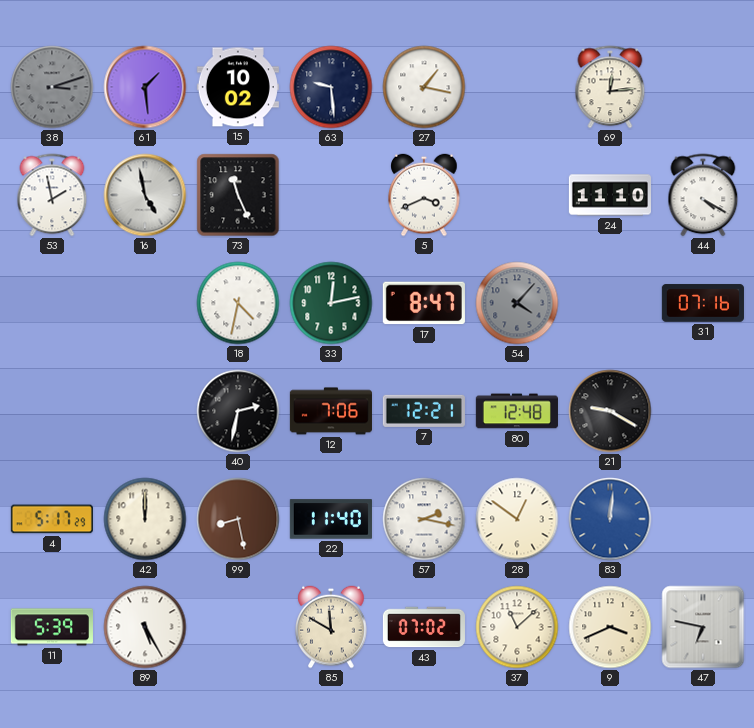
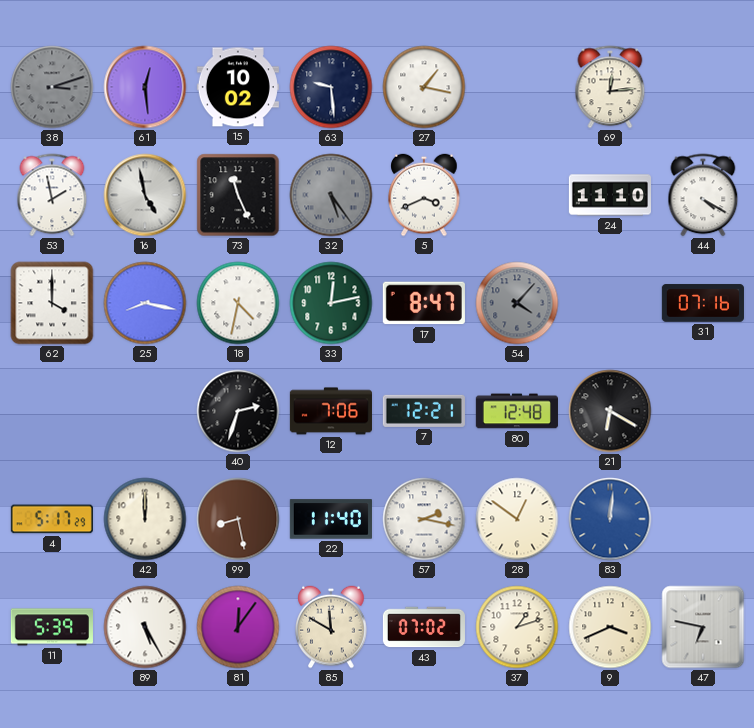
61: 1:29 -> 12:29
32: none -> 5:24
62: none -> 4:00
25: none -> 8:17
40: 2:32 -> 2:33
21: 9:20 -> 6:20
81: none -> 12:06
37: 11:08 -> 1:12
